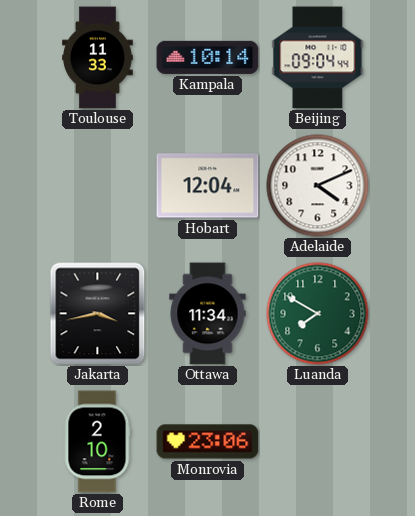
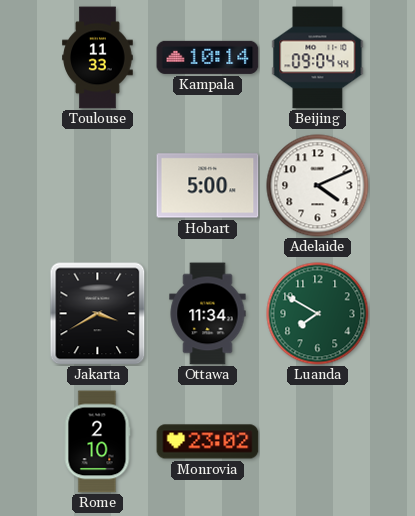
Hobart: 12:04 -> 5:00
Jakarta: 3:43 -> 3:40
Monrovia: 23:06 -> 23:02
